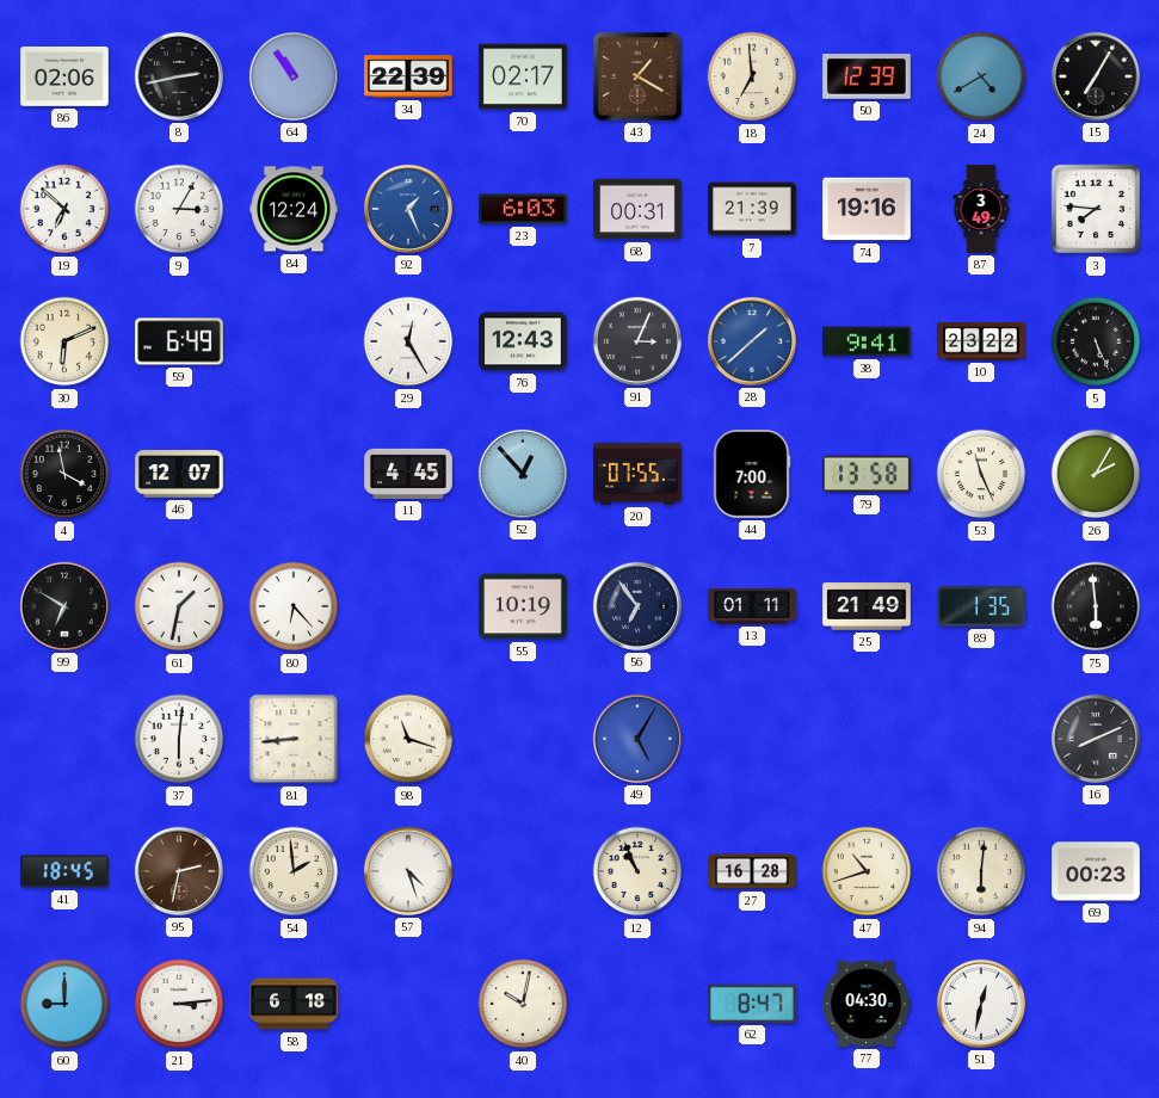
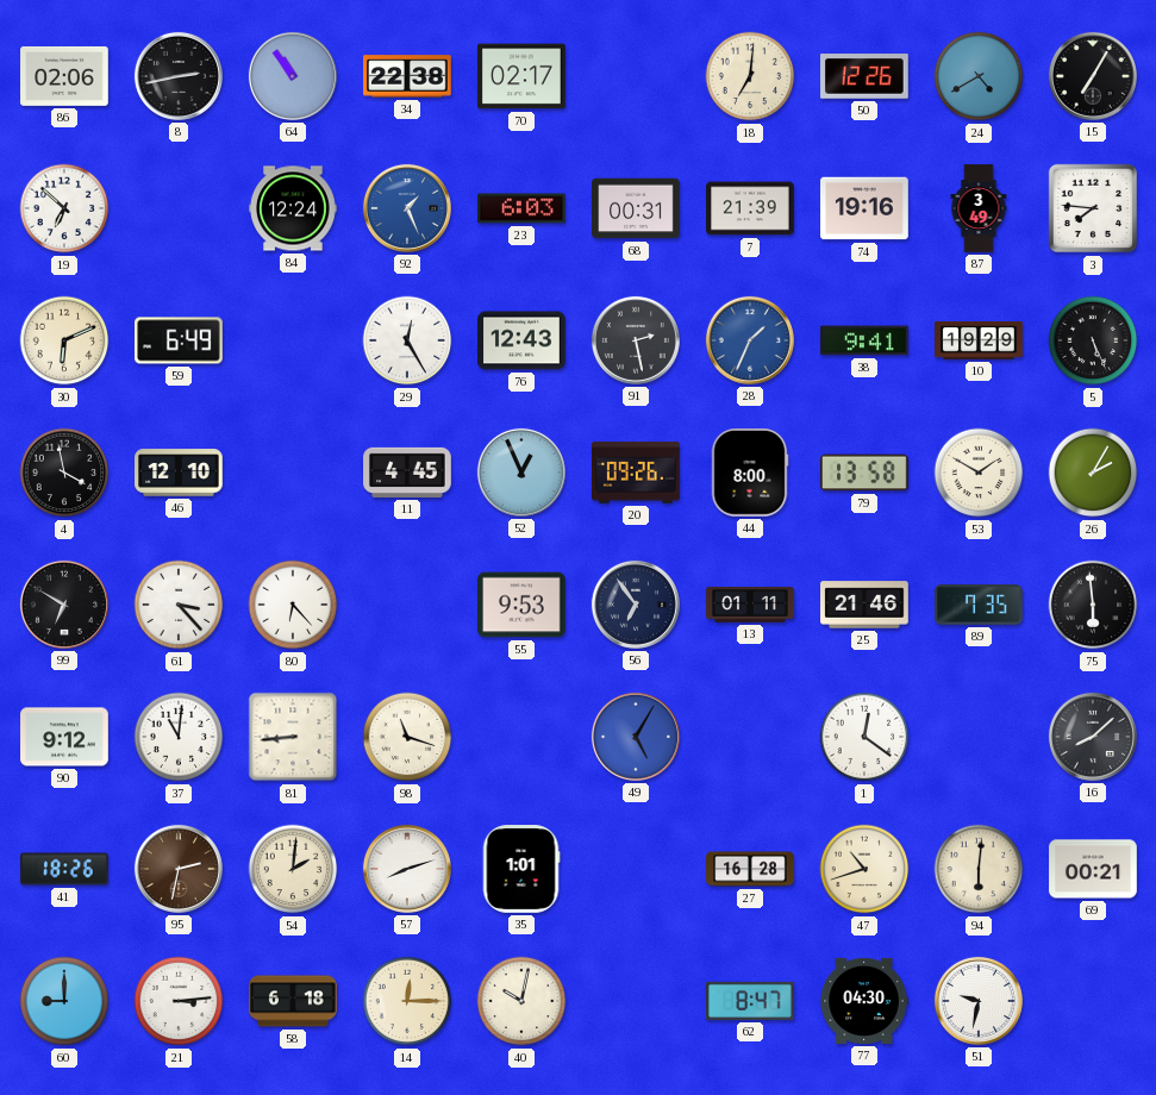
34: 22:39 -> 22:38
43: 1:20 -> none
18: 6:59 -> 7:01
50: 12:39 -> 12:26
9: 3:05 -> none
91: 3:04 -> 2:28
28: 1:38 -> 1:34
10: 23:22 -> 19:29
46: 12:07 -> 12:10
52: 12:53 -> 12:56
20: 07:55 -> 09:26
44: 7:00 -> 8:00
53: 11:26 -> 1:50
61: 1:32 -> 3:23
55: 10:19 -> 9:53
25: 21:49 -> 21:46
89: 1:35 -> 7:35
90: none -> 9:12
37: 6:01 -> 11:01
1: none -> 12:21
16: 8:11 -> 8:08
41: 18:45 -> 18:26
54: 1:59 -> 2:01
57: 4:27 -> 8:12
35: none -> 1:01
12: 10:56 -> none
69: 00:23 -> 00:21
14: none -> 12:15
51: 12:32 -> 9:32
